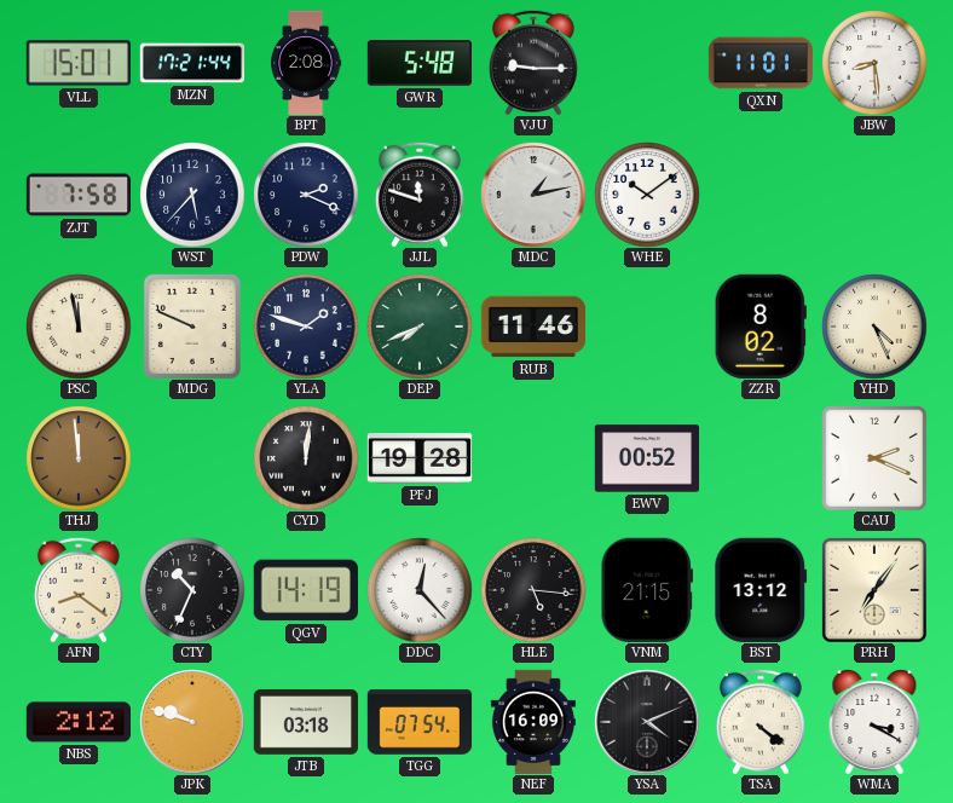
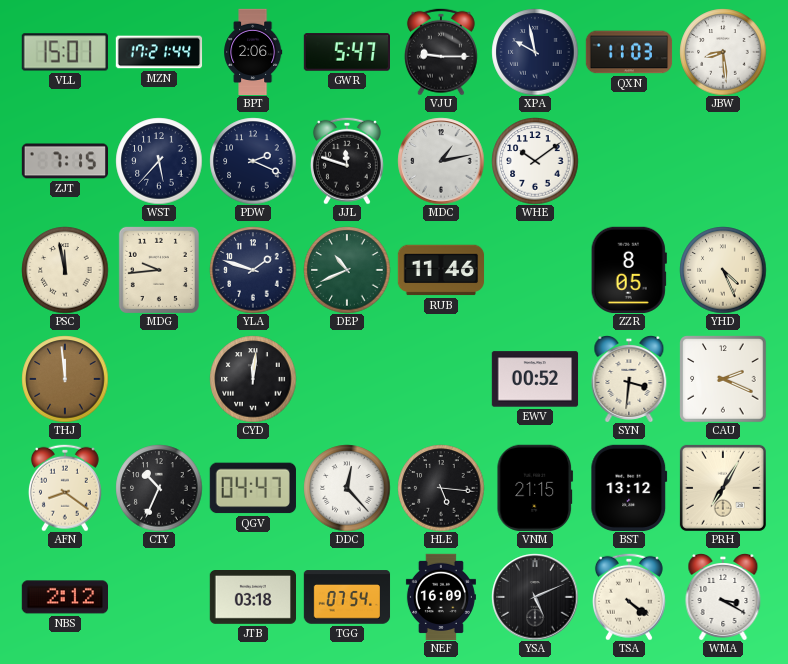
BPT: 2:08 -> 2:06
GWR: 5:48 -> 5:47
XPA: none -> 9:58
QXN: 11:01 -> 11:03
ZJT: 7:58 -> 7:15
MDG: 9:49 -> 9:44
DEP: 7:41 -> 10:41
ZZR: 8:02 -> 8:05
PFJ: 19:28 -> none
SYN: none -> 3:31
QGV: 14:19 -> 04:47
PRH: 7:06 -> 7:05
JPK: 9:48 -> none
YSA: 4:11 -> 5:11
